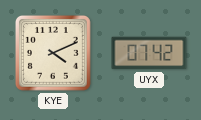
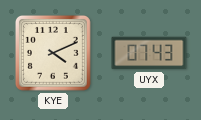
UYX: 07:42 -> 07:43
